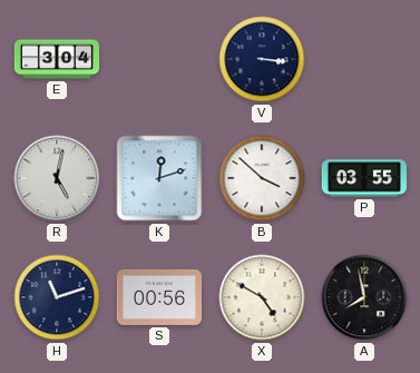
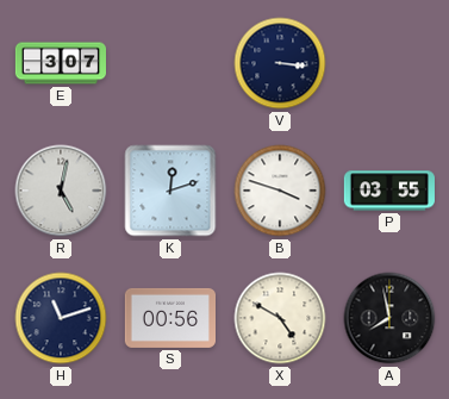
E: 3:04 -> 3:07
B: 3:52 -> 3:48
